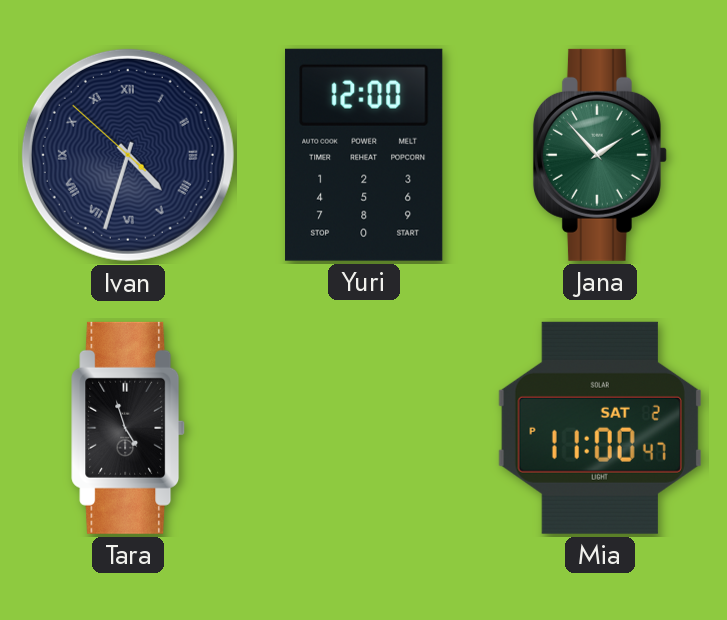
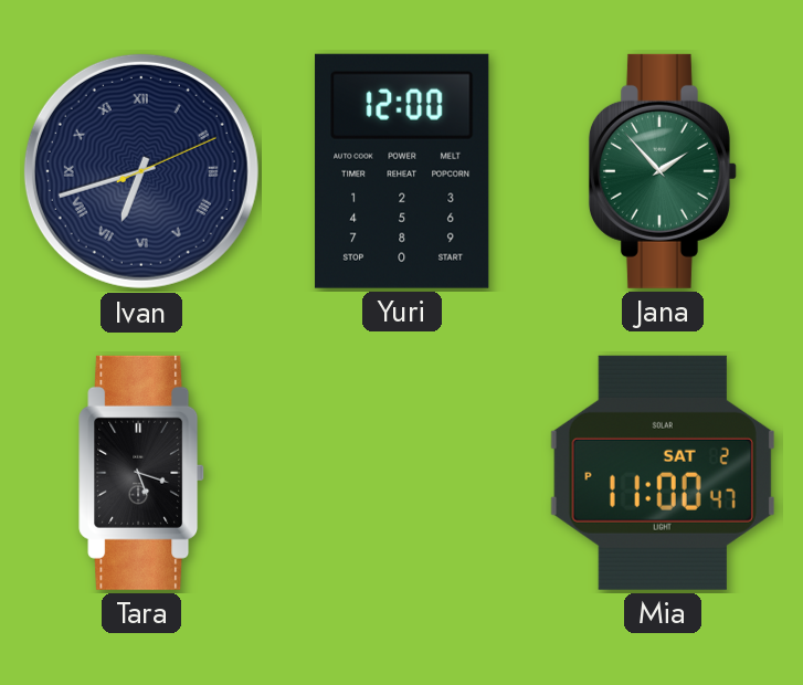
Ivan: 4:32 -> 6:42
Tara: 4:57 -> 5:18
